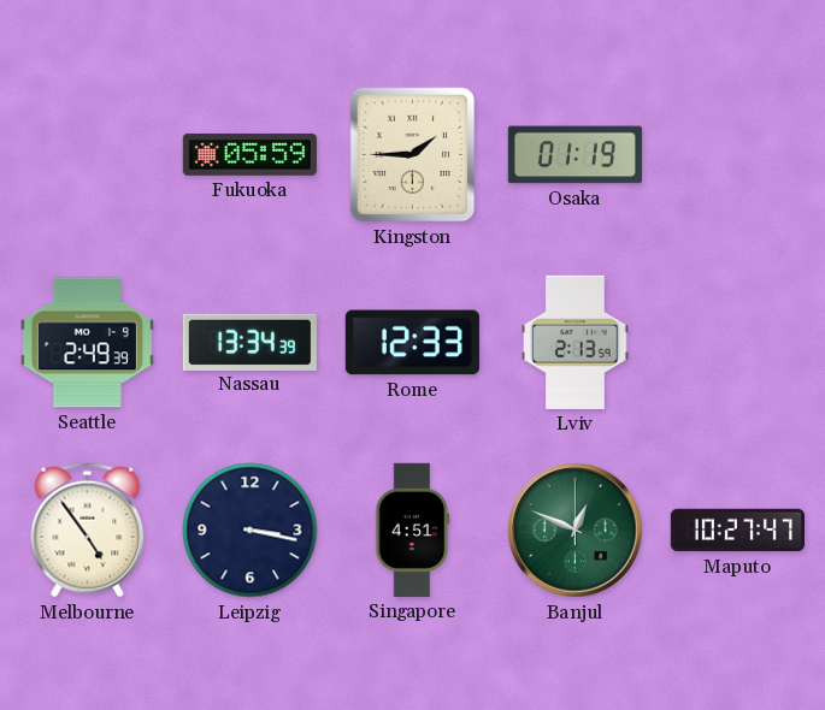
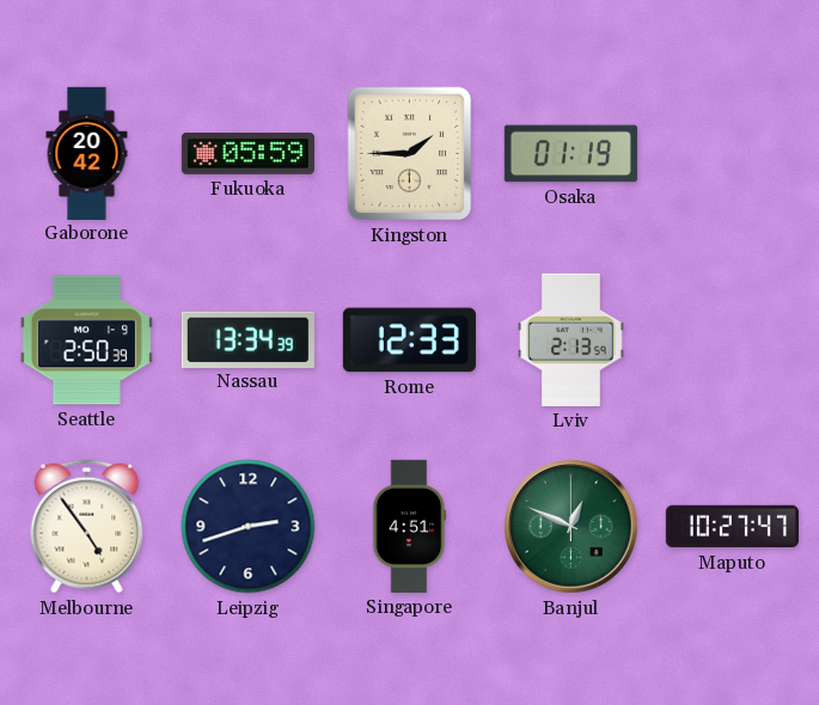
Gaborone: none -> 20:42
Seattle: 2:49 -> 2:50
Leipzig: 3:17 -> 2:42
